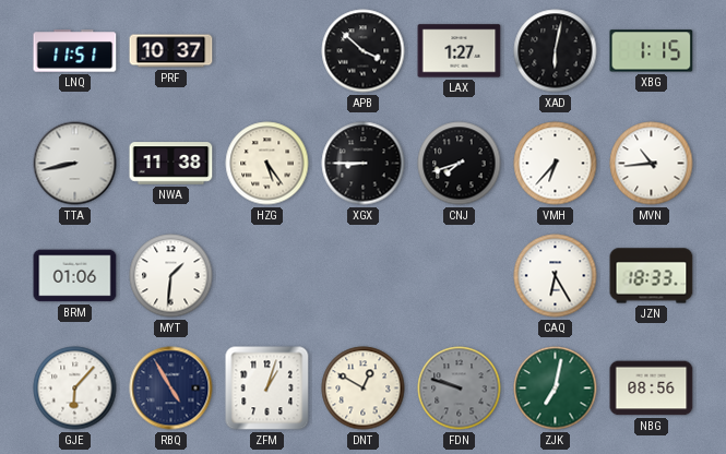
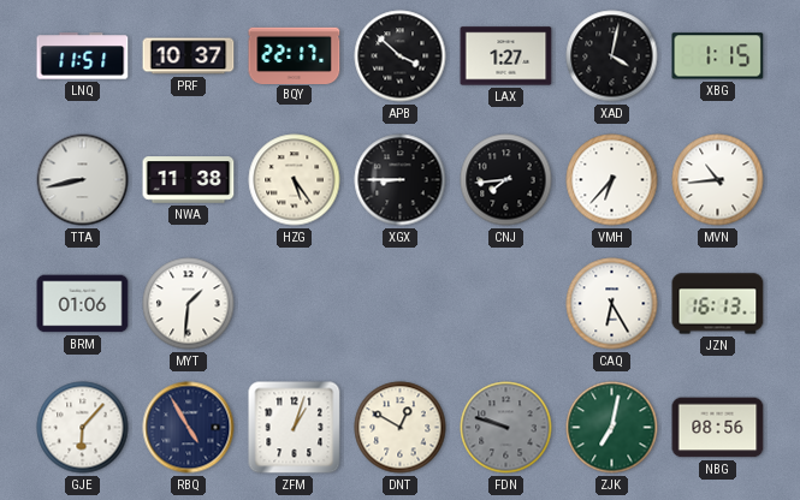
BQY: none -> 22:17
XAD: 6:02 -> 4:02
CNJ: 7:42 -> 7:44
JZN: 18:33 -> 16:13
